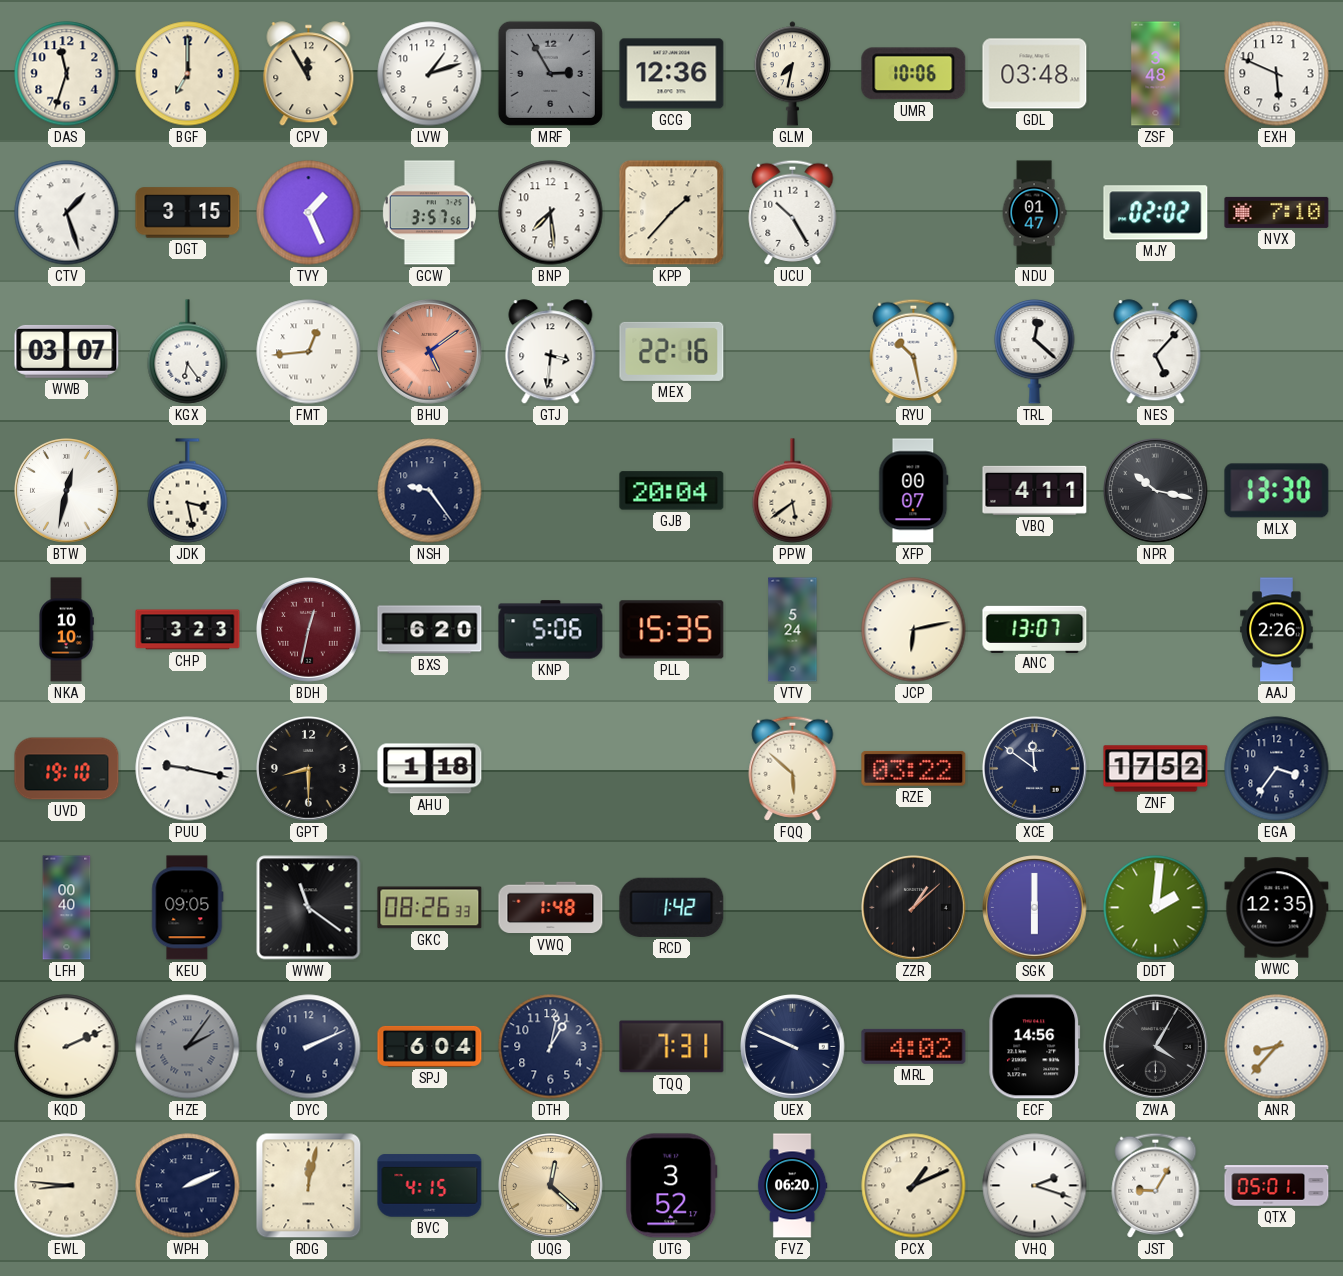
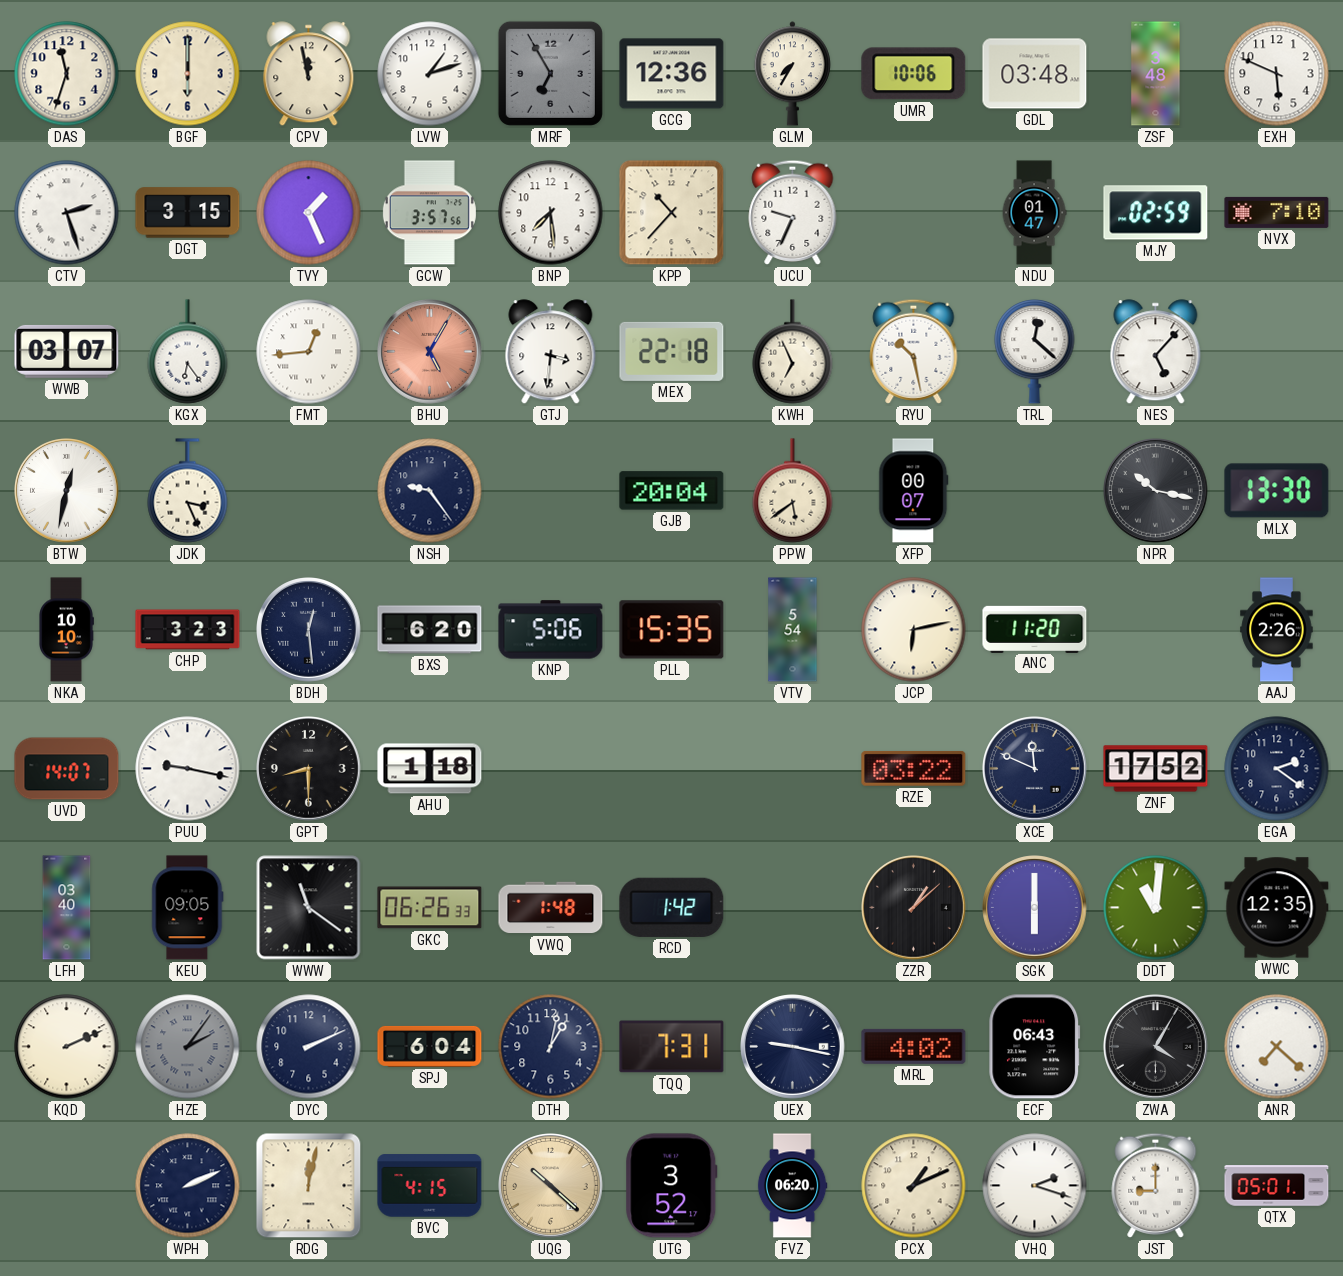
BGF: 7:00 -> 6:00
CPV: 11:55 -> 11:58
MRF: 2:55 -> 6:55
GLM: 7:32 -> 7:35
CTV: 1:27 -> 2:27
KPP: 1:37 -> 10:37
UCU: 10:25 -> 9:34
MJY: 02:02 -> 02:59
BHU: 5:09 -> 5:05
MEX: 22:16 -> 22:18
KWH: none -> 6:56
JDK: 3:28 -> 3:26
VBQ: 4:11 -> none
BDH: 12:32 -> 12:29
BDH dial: burgundy -> navy
VTV: 5:24 -> 5:54
ANC: 13:07 -> 11:20
UVD: 19:10 -> 14:07
FQQ: 5:52 -> none
XCE: 11:51 -> 11:49
EGA: 3:36 -> 2:21
LFH: 00:40 -> 03:40
GKC: 08:26 -> 06:26
DDT: 2:01 -> 11:01
UEX: 9:49 -> 9:17
ECF: 14:56 -> 06:43
ANR: 8:37 -> 7:22
EWL: 8:46 -> none
UQG: 12:22 -> 10:22
JST: 9:05 -> 9:00
